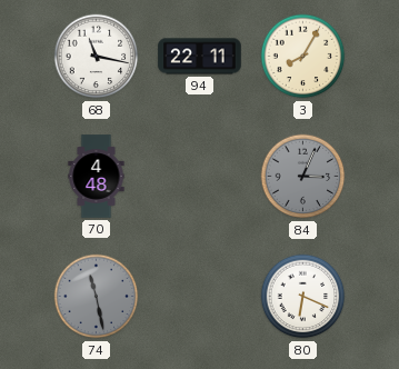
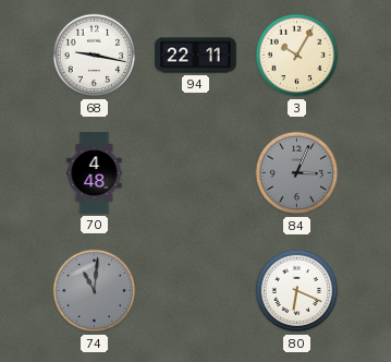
68: 11:17 -> 9:17
3: 8:05 -> 10:05
74: 11:28 -> 11:01
